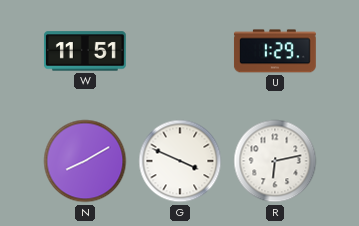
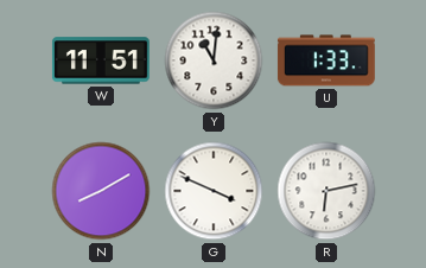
Y: none -> 11:01
U: 1:29 -> 1:33
